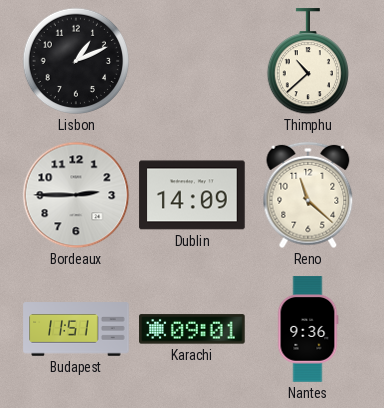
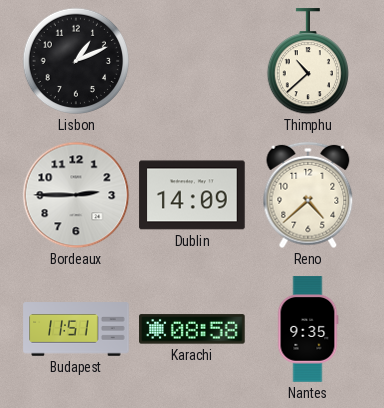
Reno: 11:22 -> 4:38
Karachi: 09:01 -> 08:58
Nantes: 9:36 -> 9:35
